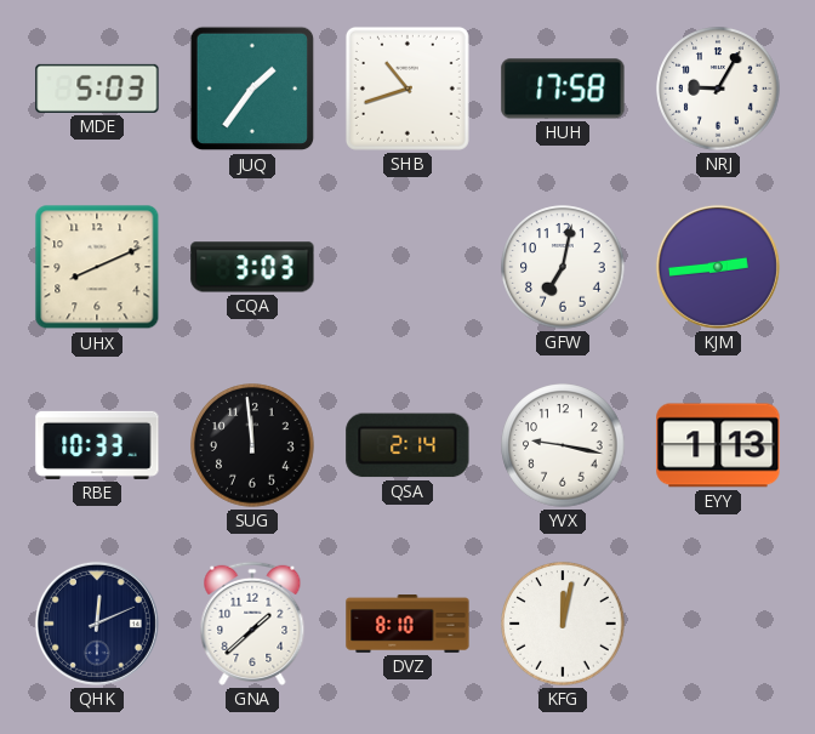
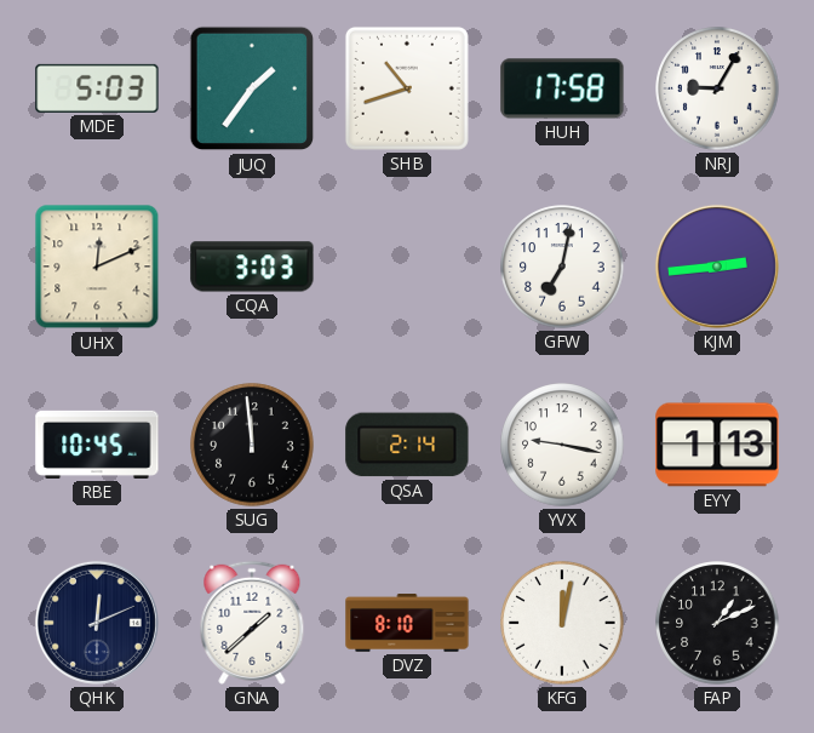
UHX: 8:11 -> 12:11
RBE: 10:33 -> 10:45
FAP: none -> 1:11
